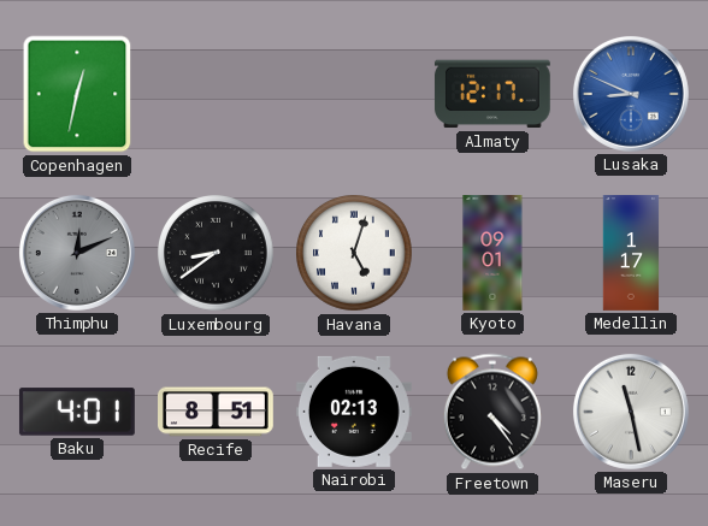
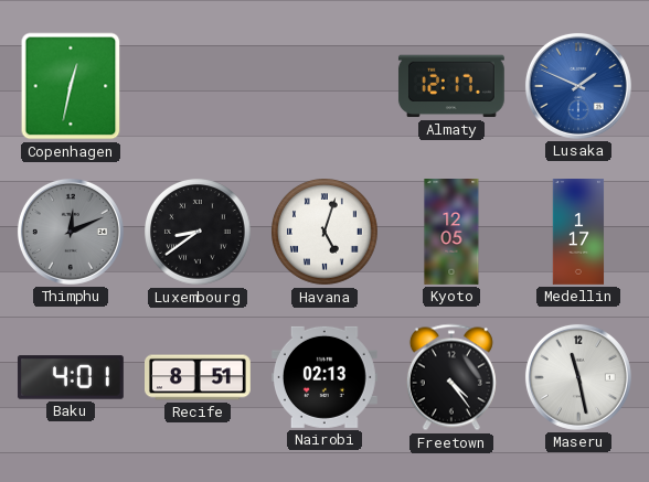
Lusaka: 8:49 -> 1:49
Kyoto: 09:01 -> 12:05
